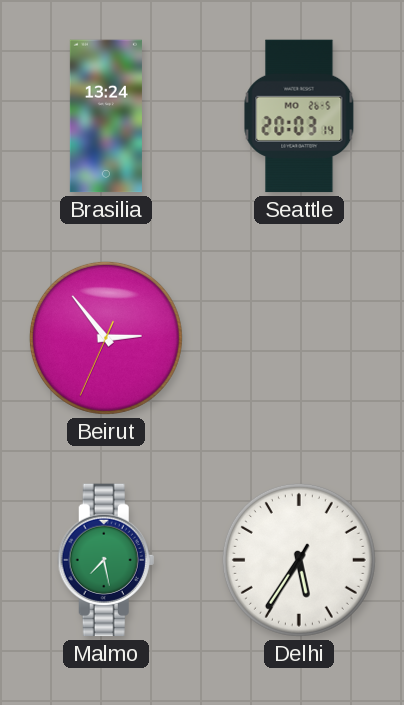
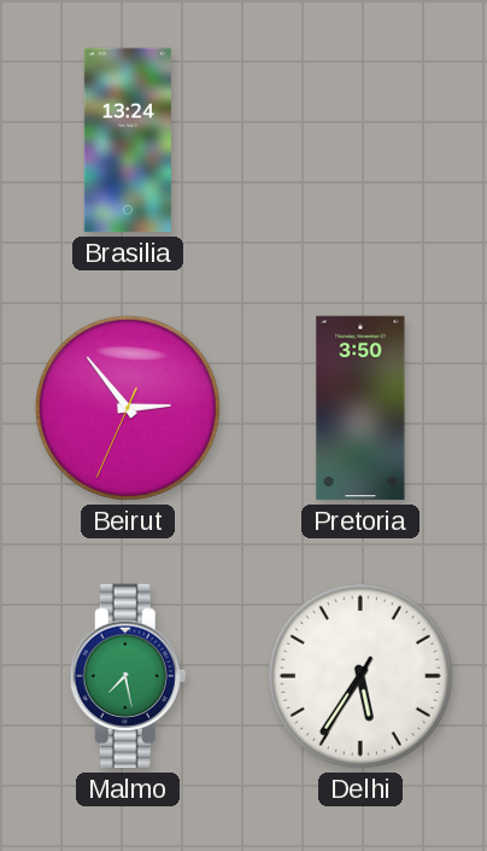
Seattle: 20:03 -> none
Pretoria: none -> 3:50
